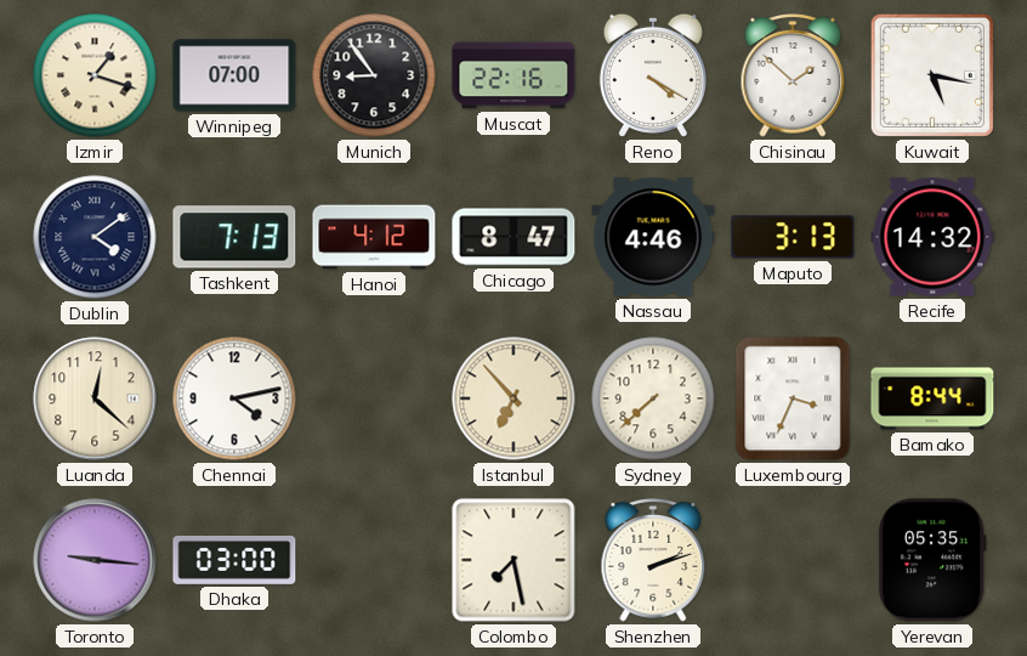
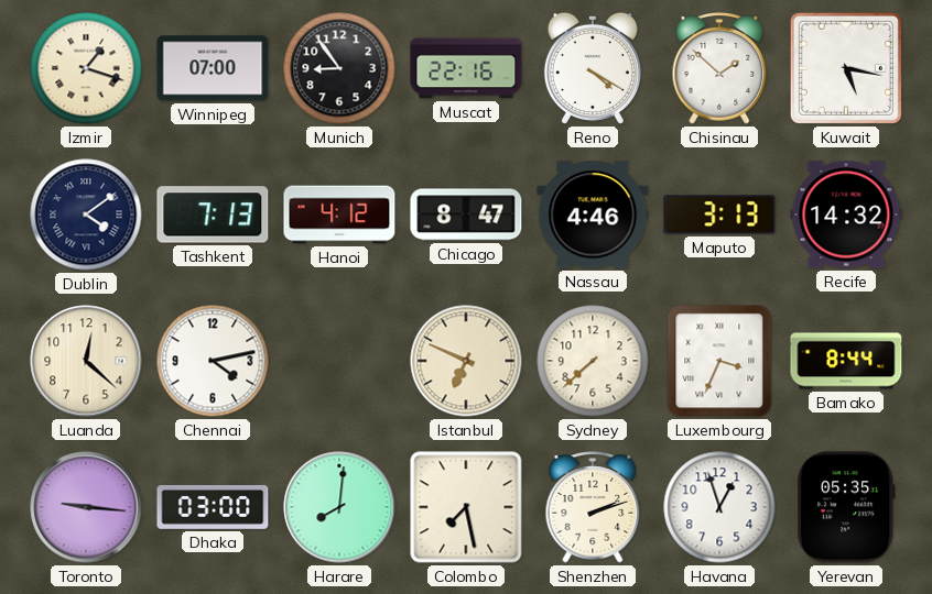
Istanbul: 6:53 -> 6:49
Harare: none -> 8:01
Havana: none -> 12:57
